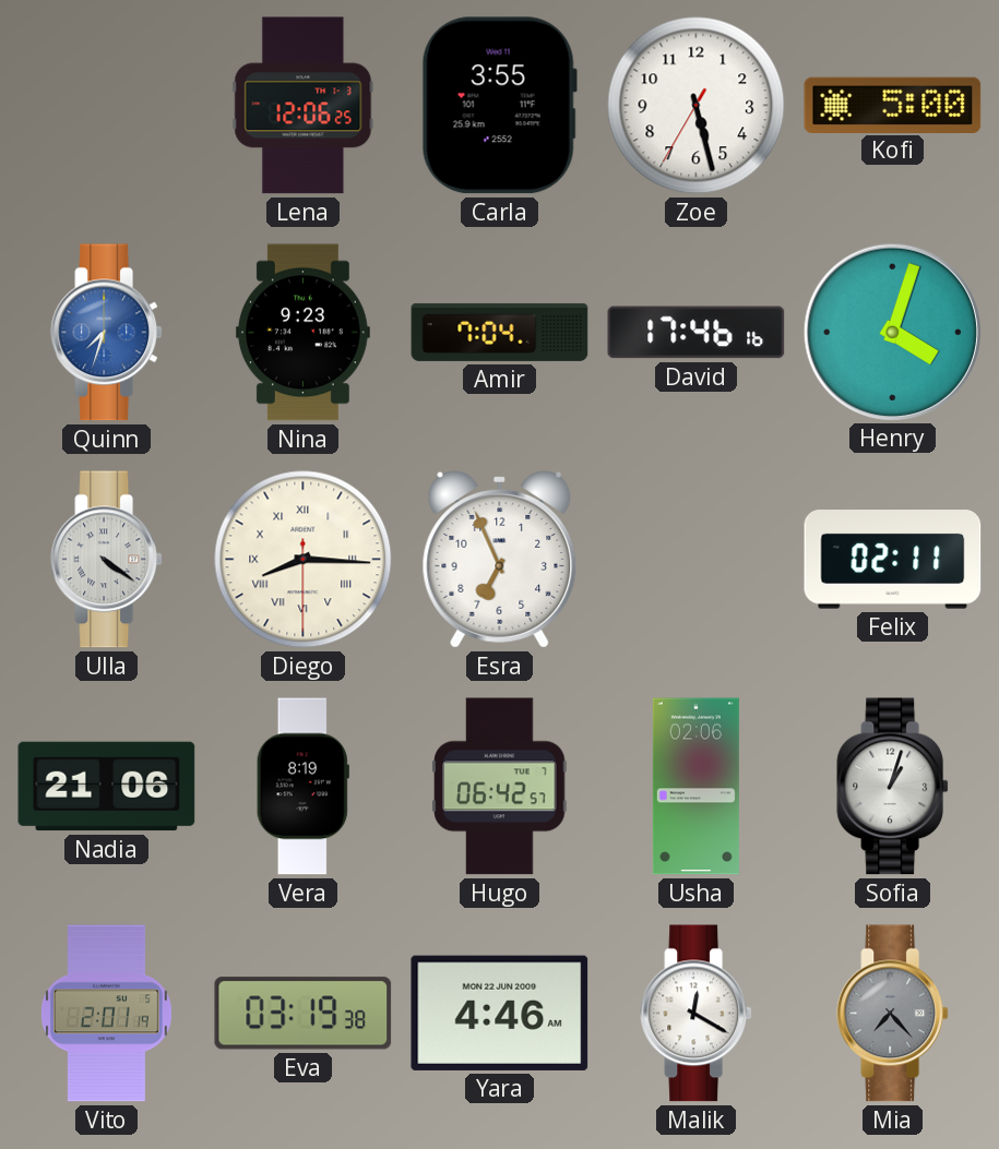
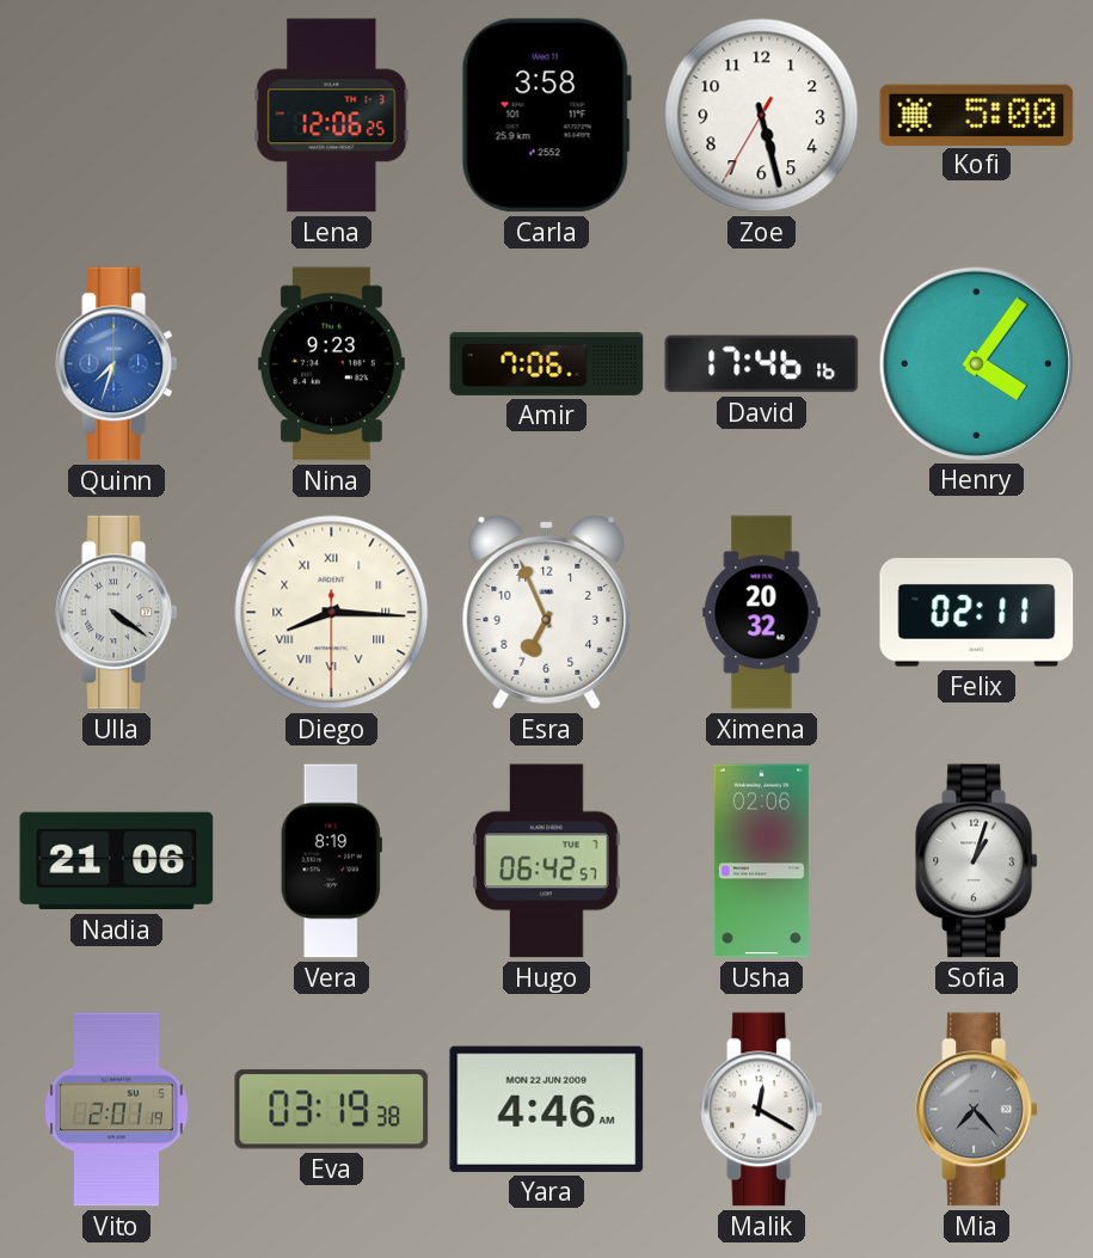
Carla: 3:55 -> 3:58
Amir: 7:04 -> 7:06
Henry: 4:03 -> 4:06
Ximena: none -> 20:32
